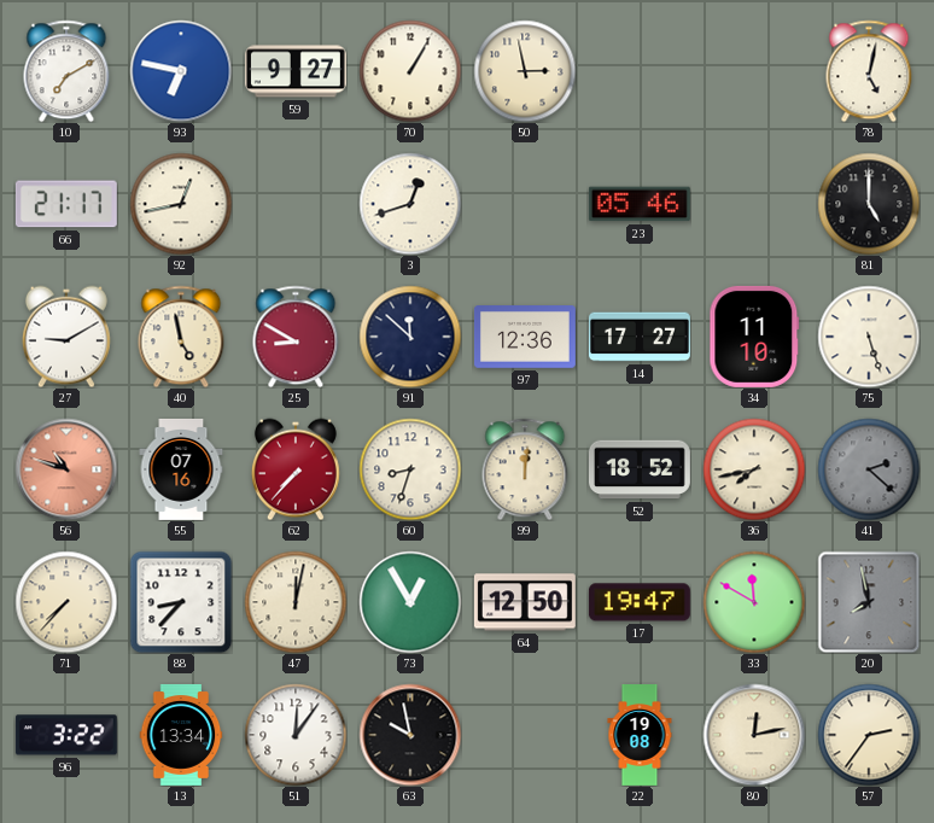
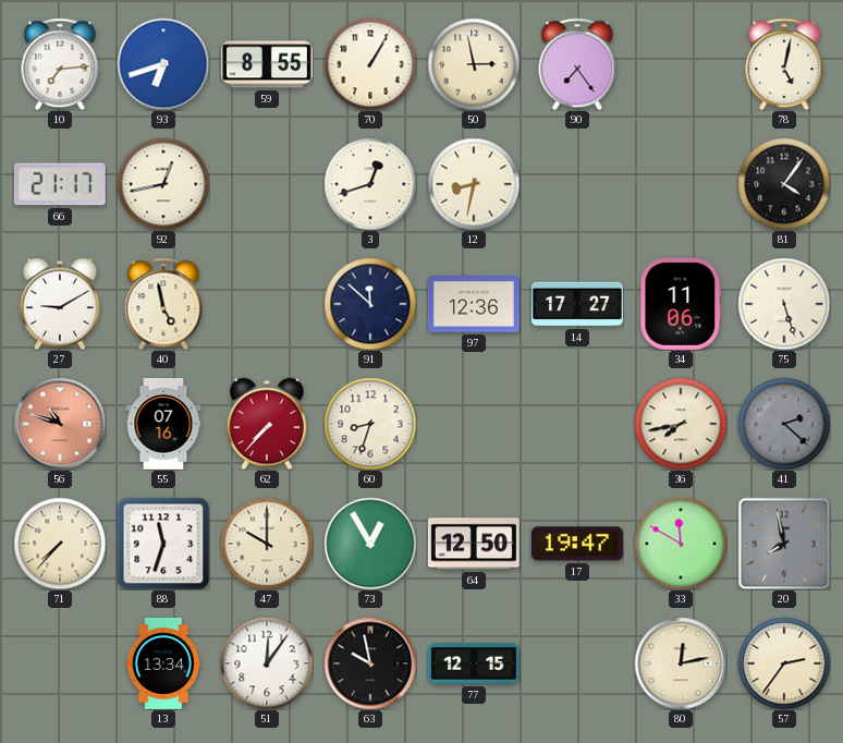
10: 7:10 -> 7:14
93: 6:47 -> 6:42
59: 9:27 -> 8:55
90: none -> 7:24
12: none -> 8:32
23: 05:46 -> none
81: 5:00 -> 4:06
25: 8:50 -> none
34: 11:10 -> 11:06
99: 12:01 -> none
52: 18:52 -> none
88: 8:37 -> 11:33
47: 12:02 -> 10:00
96: 3:22 -> none
77: none -> 12:15
22: 19:08 -> none
